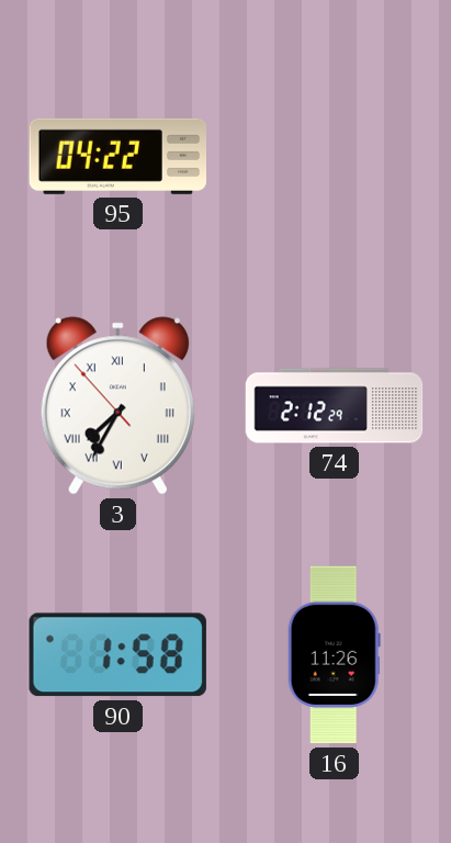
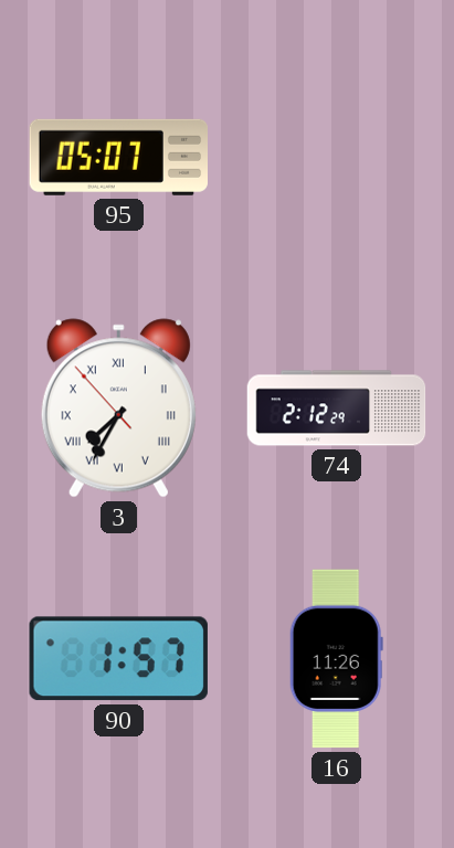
95: 04:22 -> 05:07
90: 1:58 -> 1:57
